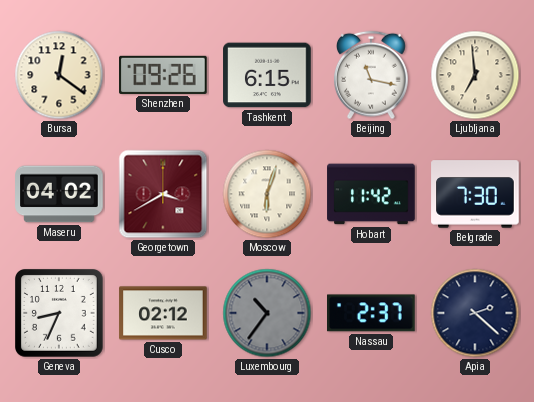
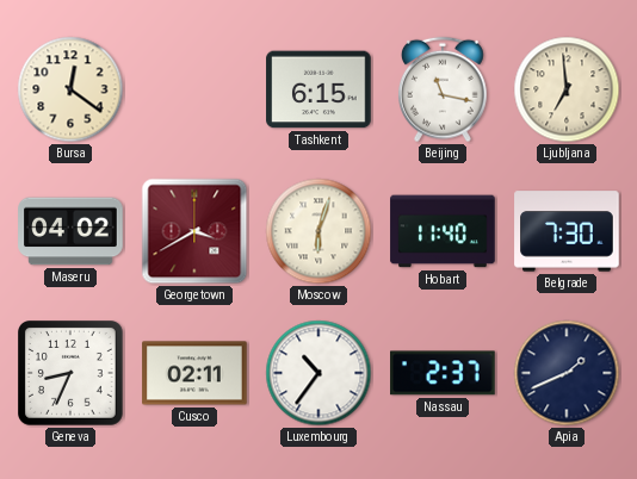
Shenzhen: 09:26 -> none
Hobart: 11:42 -> 11:40
Cusco: 02:12 -> 02:11
Luxembourg dial: grey -> white
Apia: 2:22 -> 1:41
